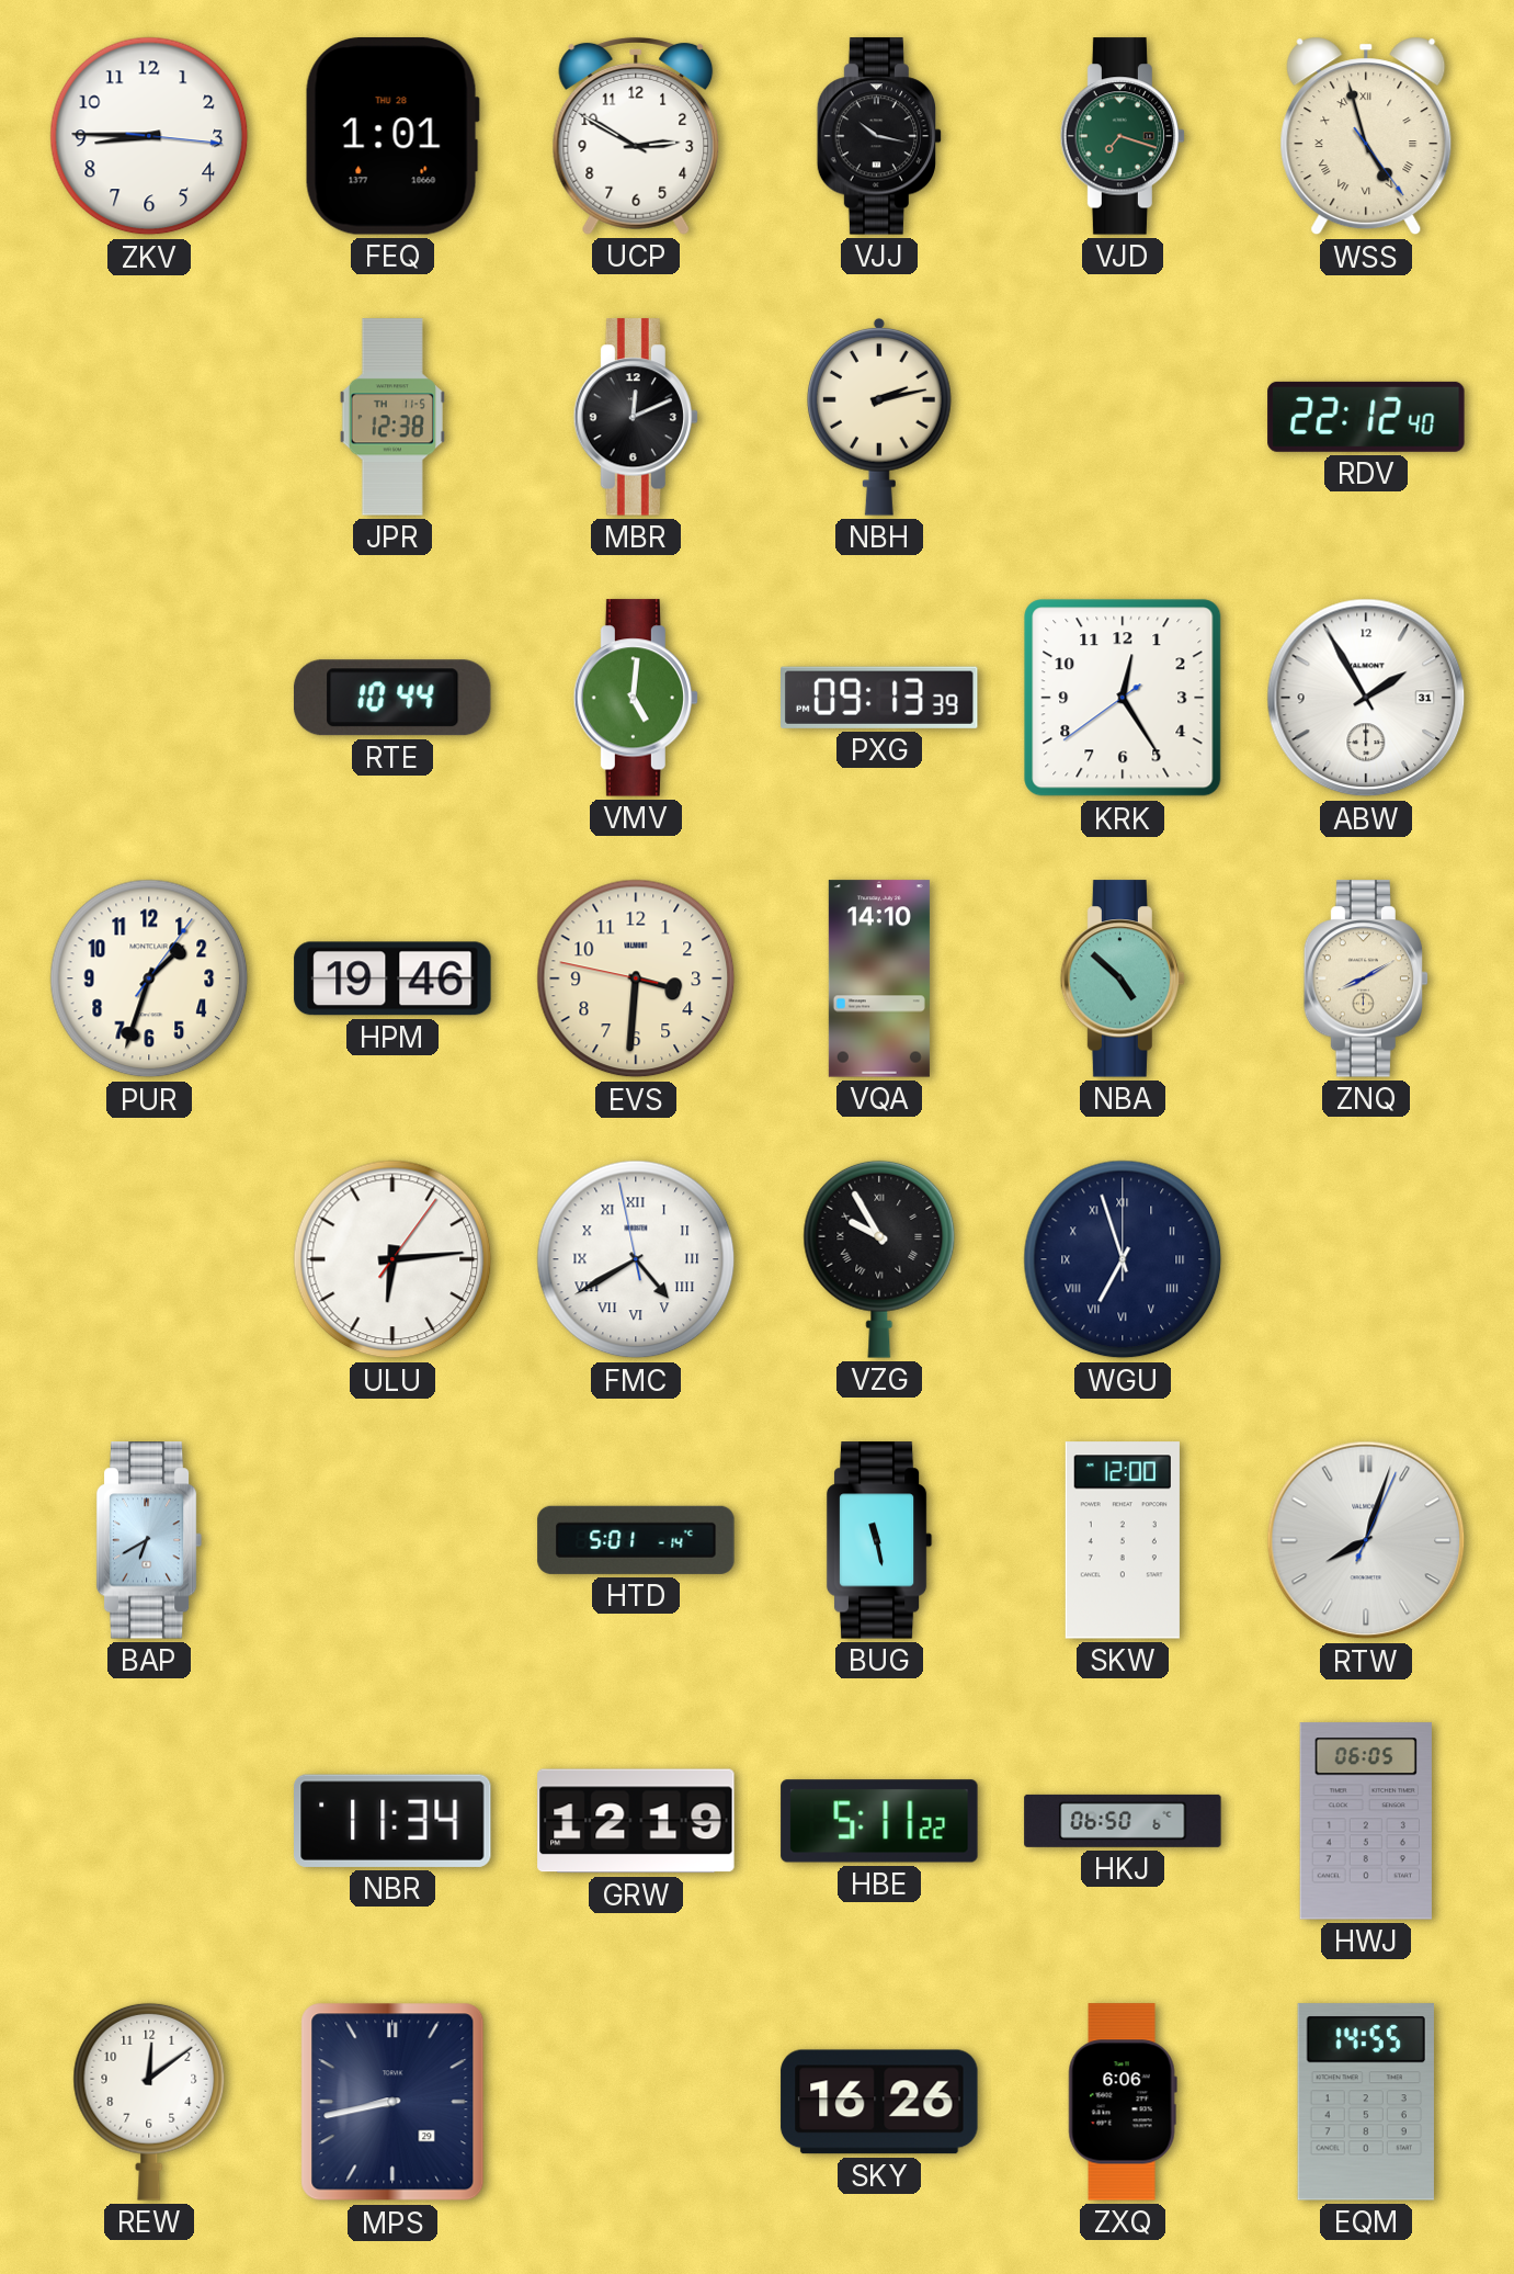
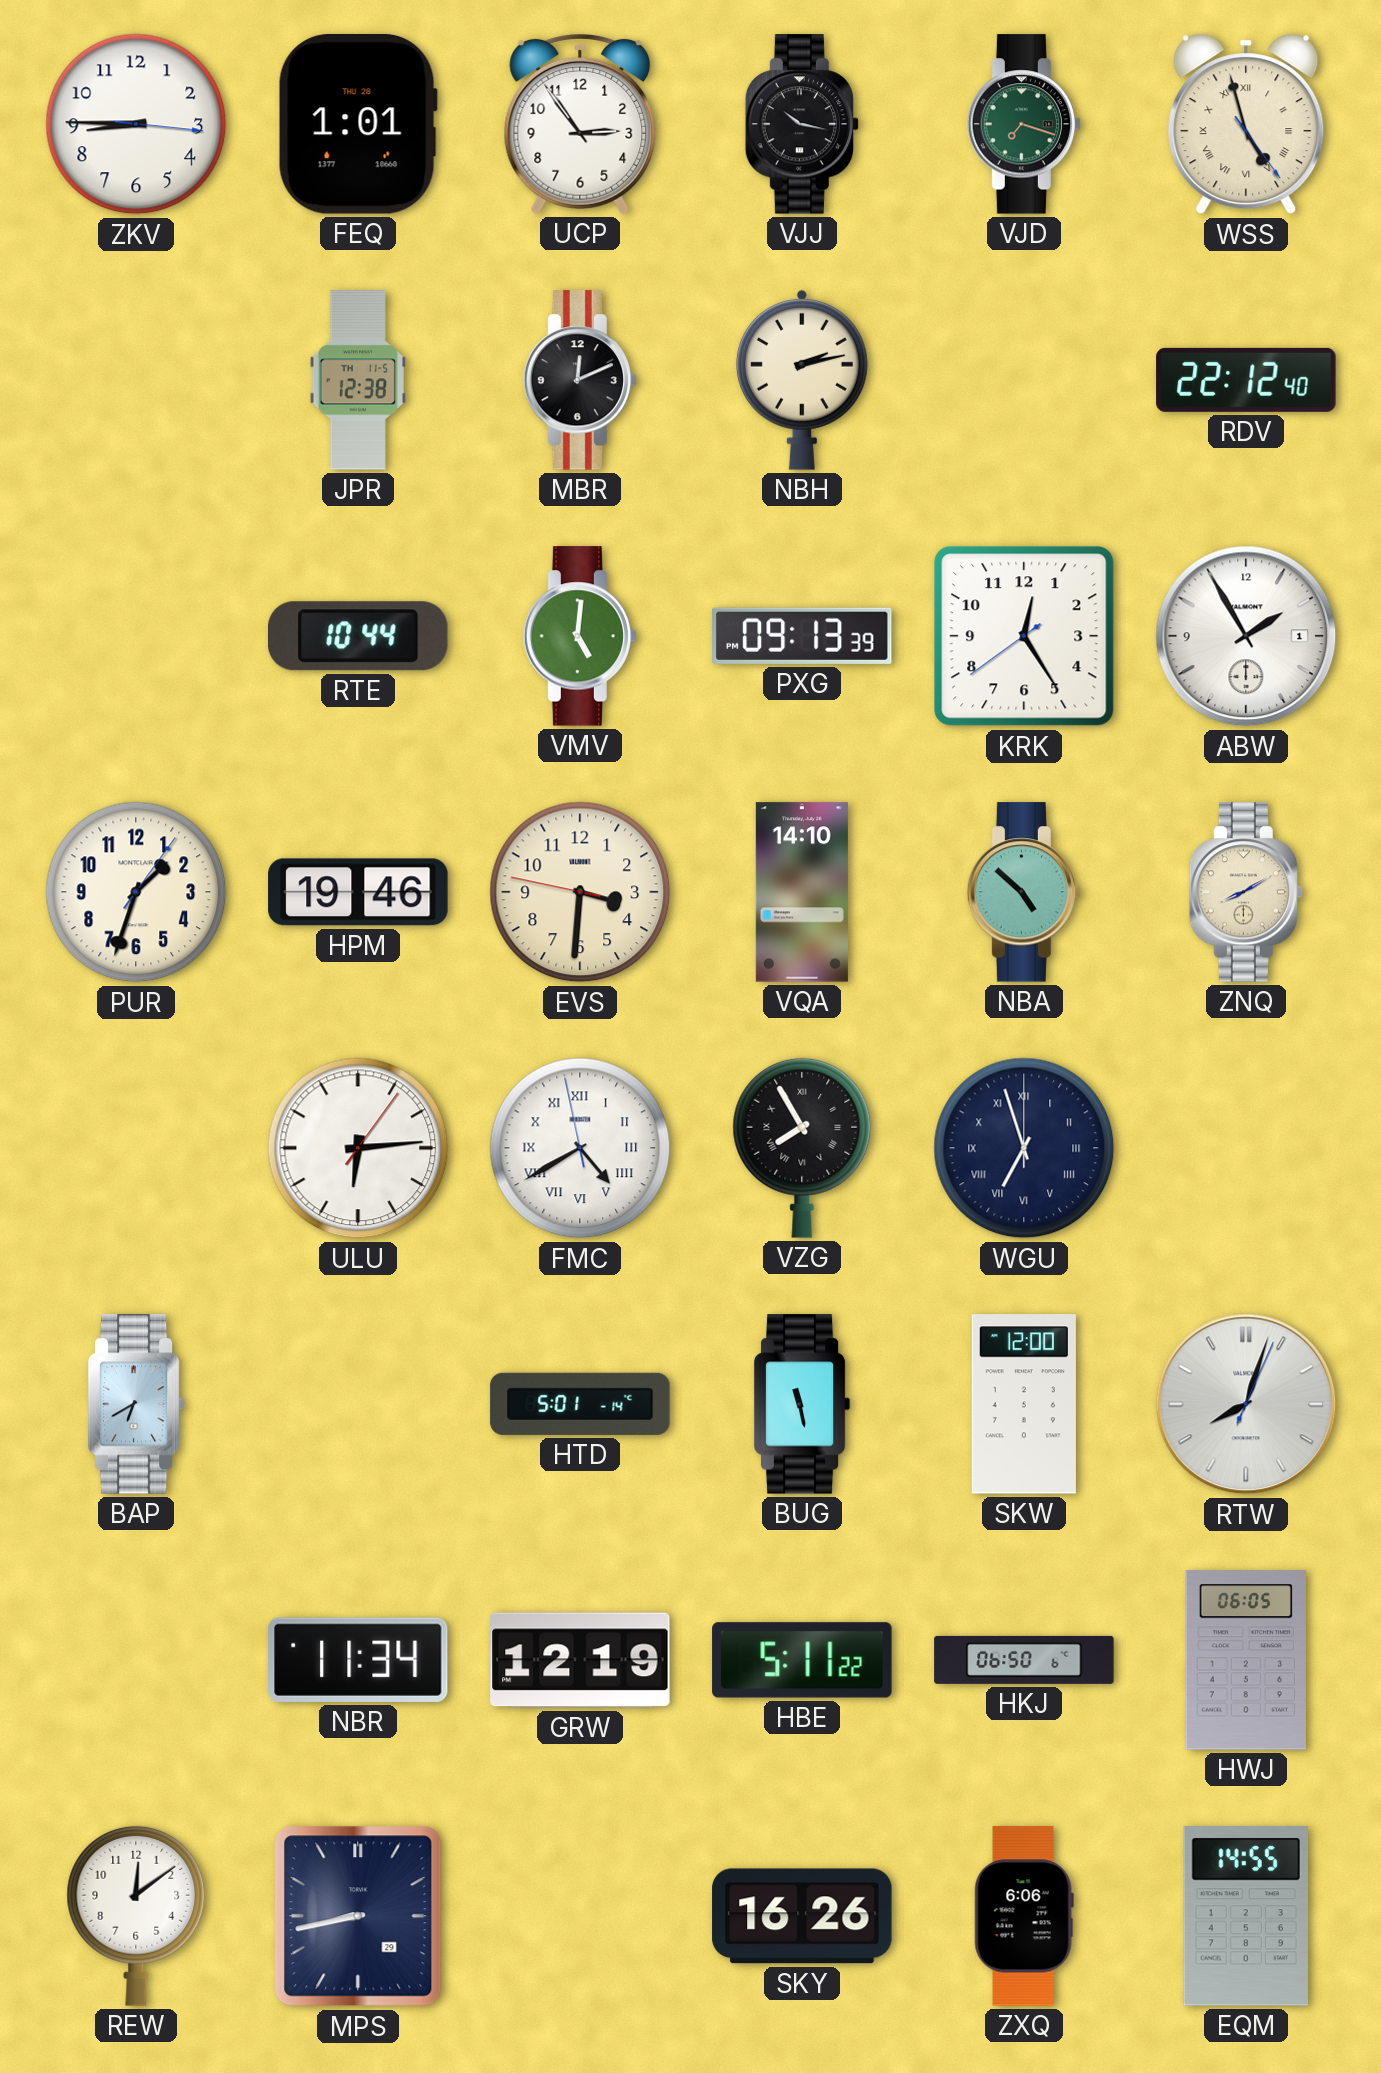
UCP: 2:50 -> 2:54
ABW date: 31 -> 1
VZG: 9:55 -> 7:55
